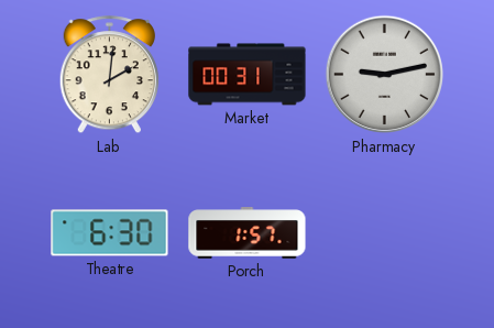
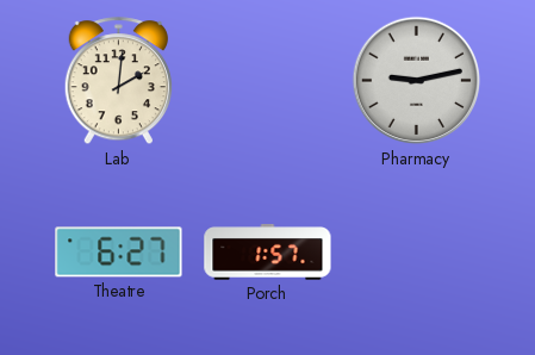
Market: 00:31 -> none
Theatre: 6:30 -> 6:27
